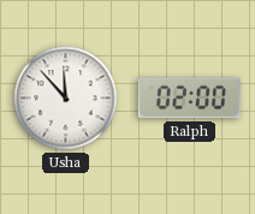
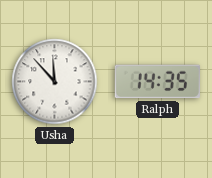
Ralph: 02:00 -> 14:35
